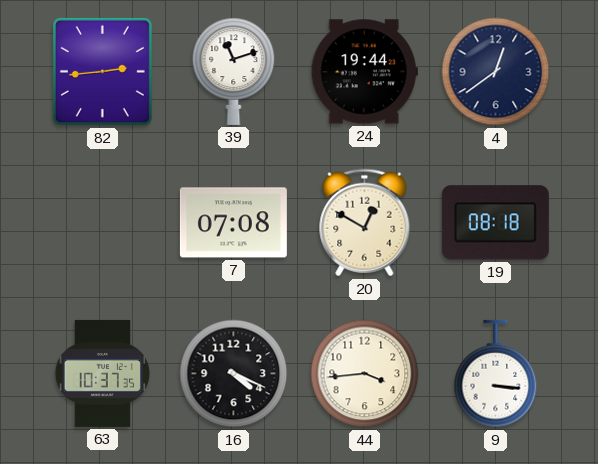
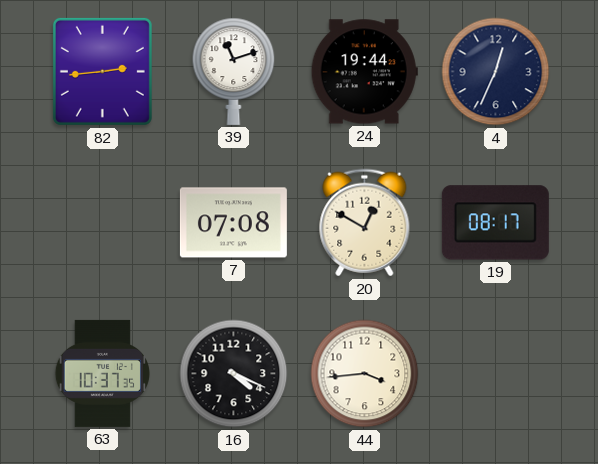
4: 12:39 -> 12:34
19: 08:18 -> 08:17
9: 3:16 -> none
